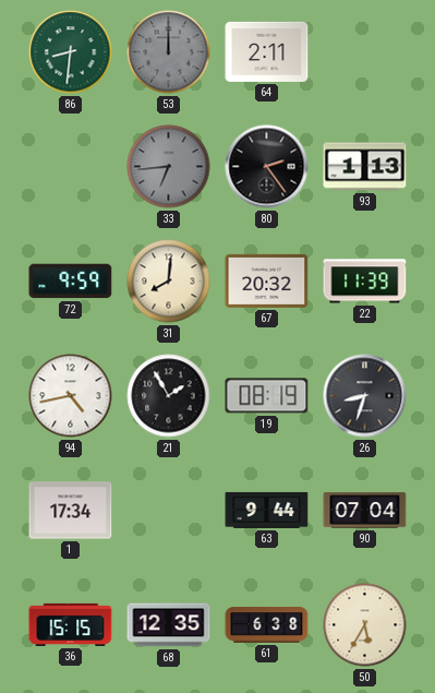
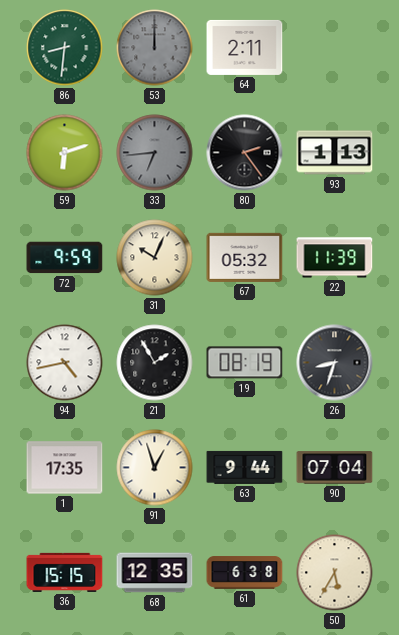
59: none -> 6:12
31: 8:01 -> 10:04
67: 20:32 -> 05:32
1: 17:34 -> 17:35
91: none -> 12:57
